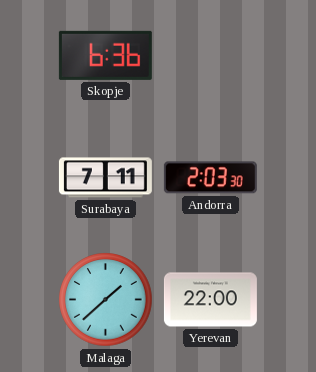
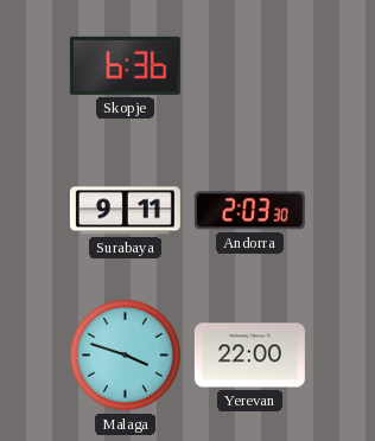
Surabaya: 7:11 -> 9:11
Malaga: 1:38 -> 3:48
